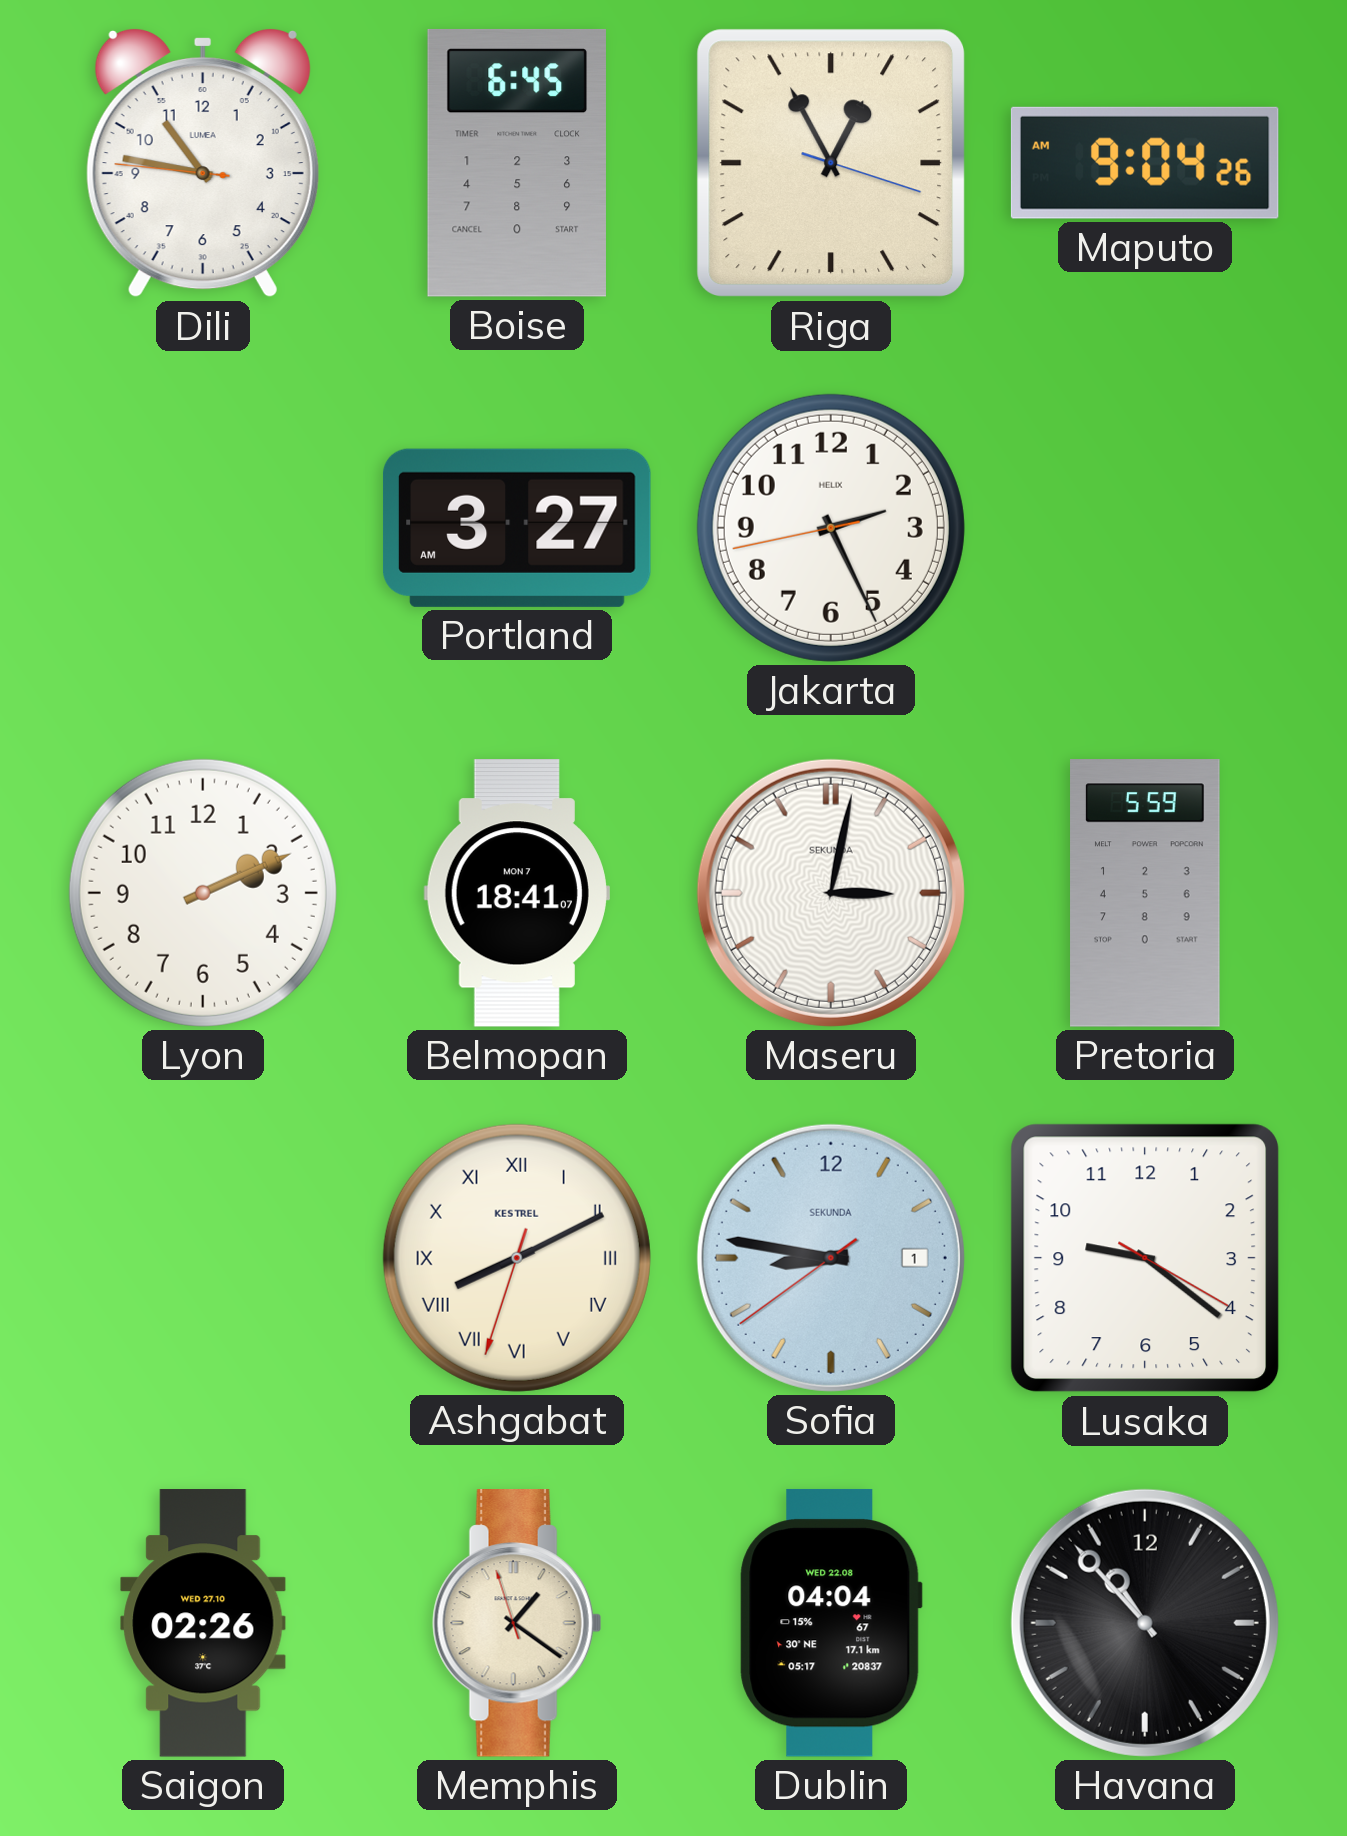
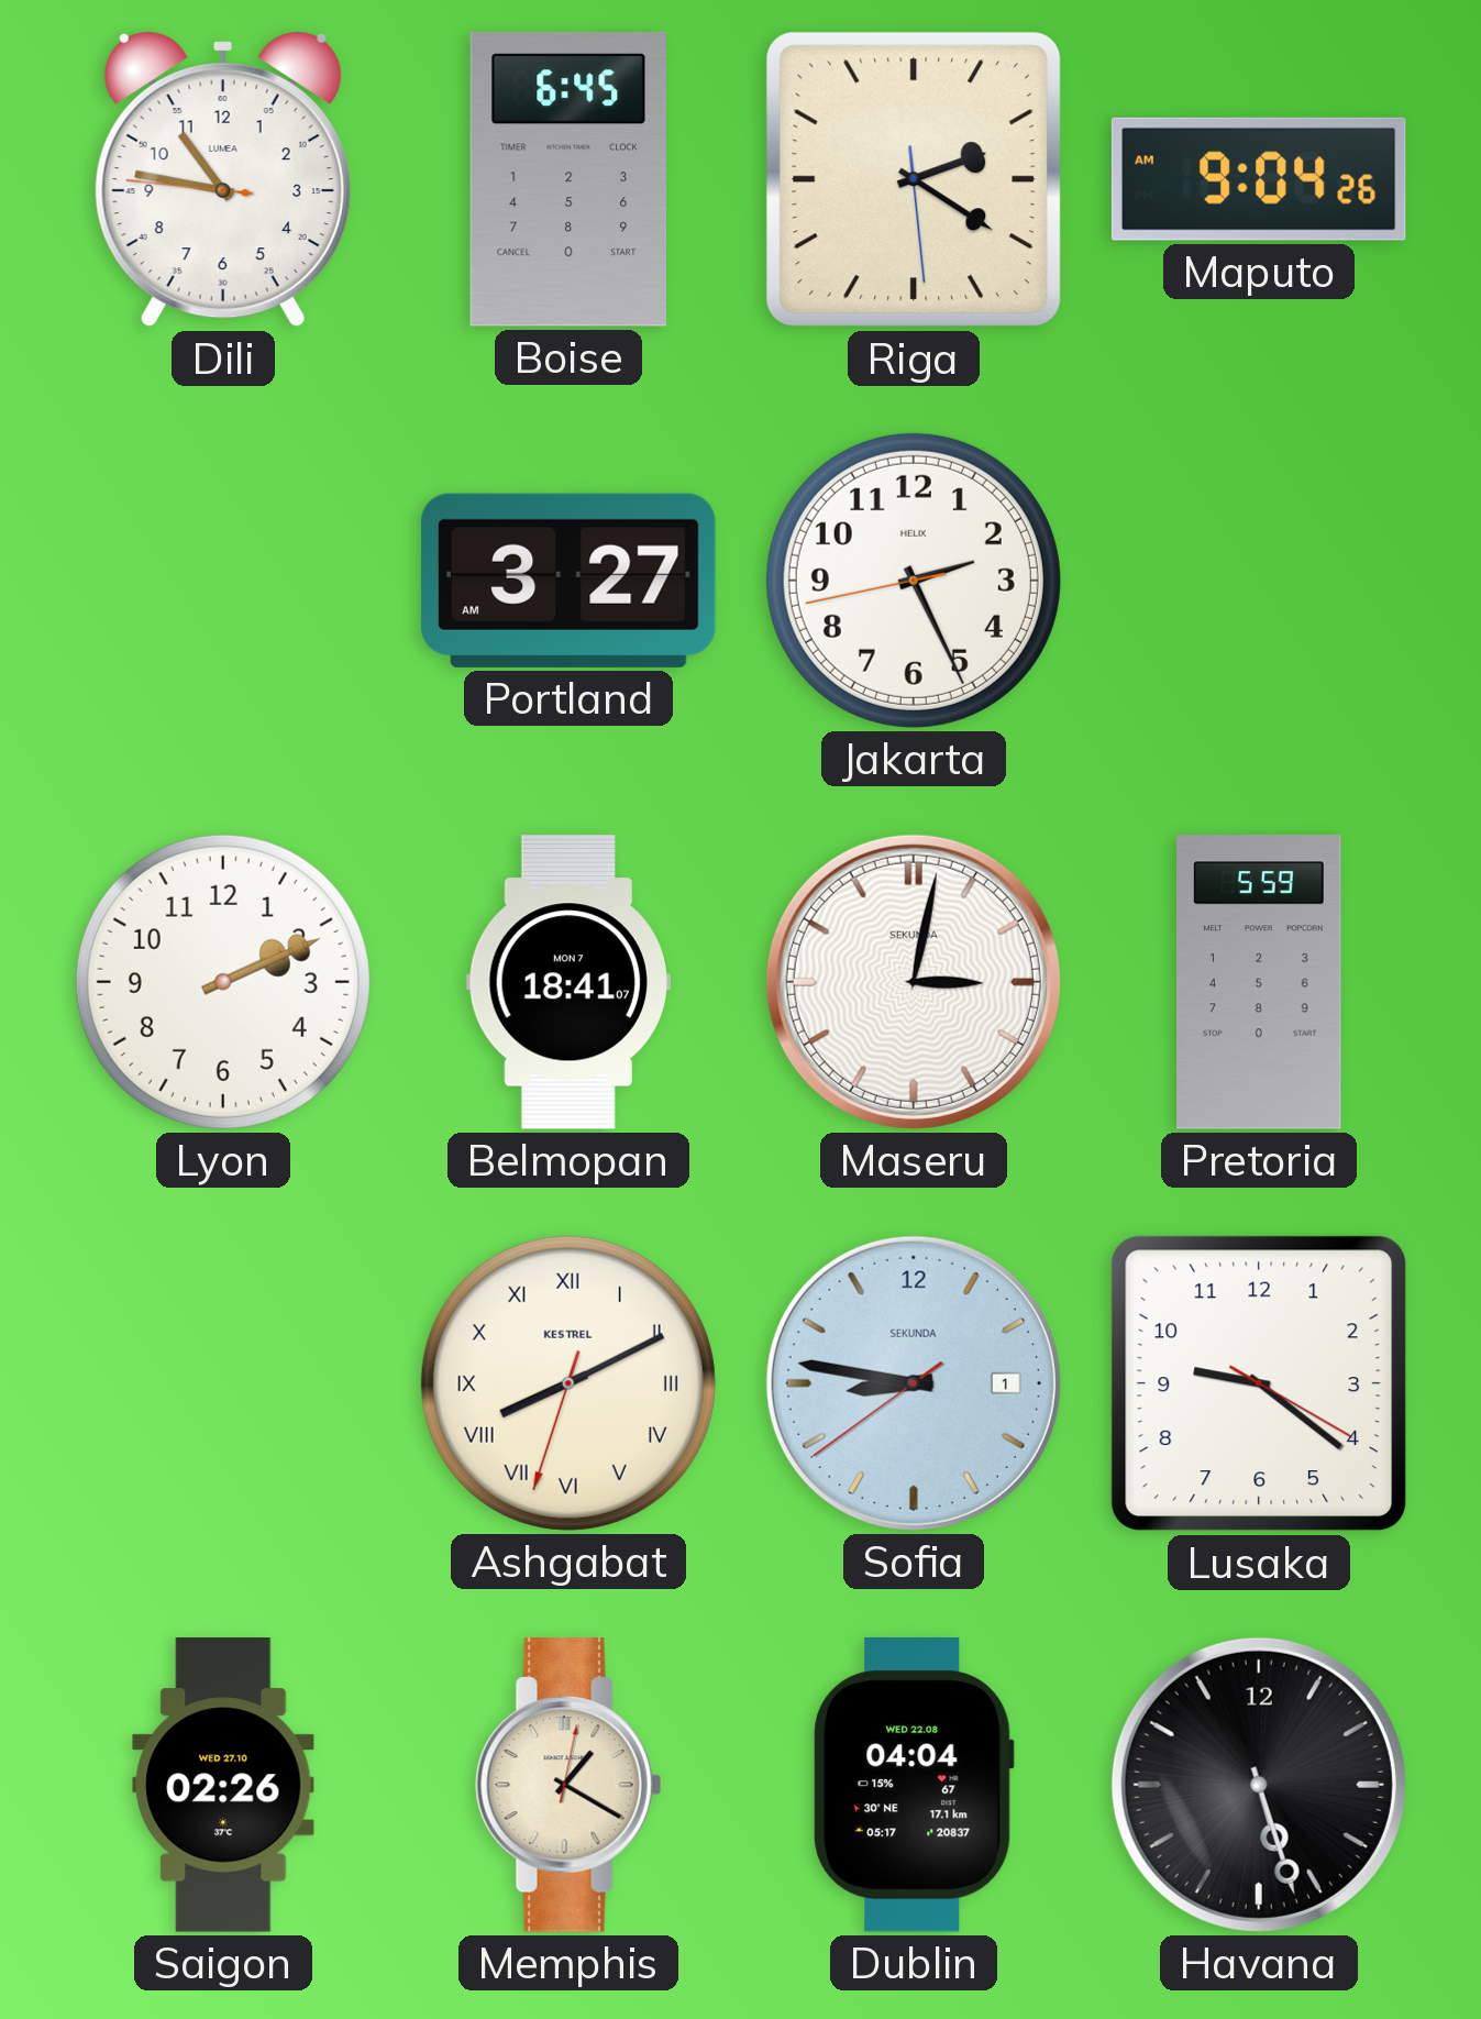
Riga: 12:55 -> 2:20
Memphis: 1:20:57 -> 1:20:02
Havana: 10:53 -> 5:27
